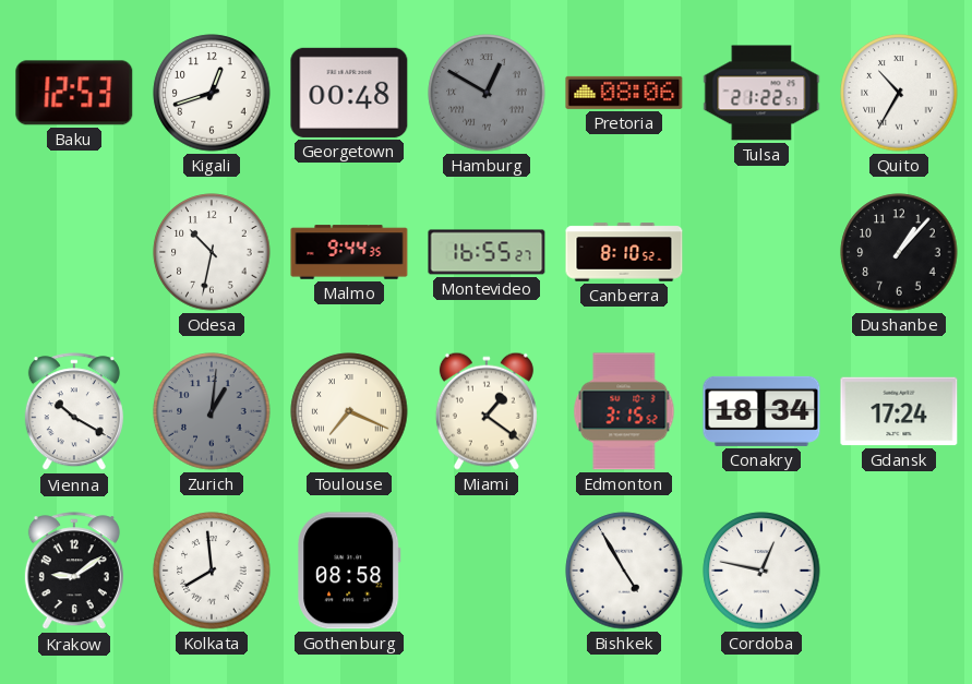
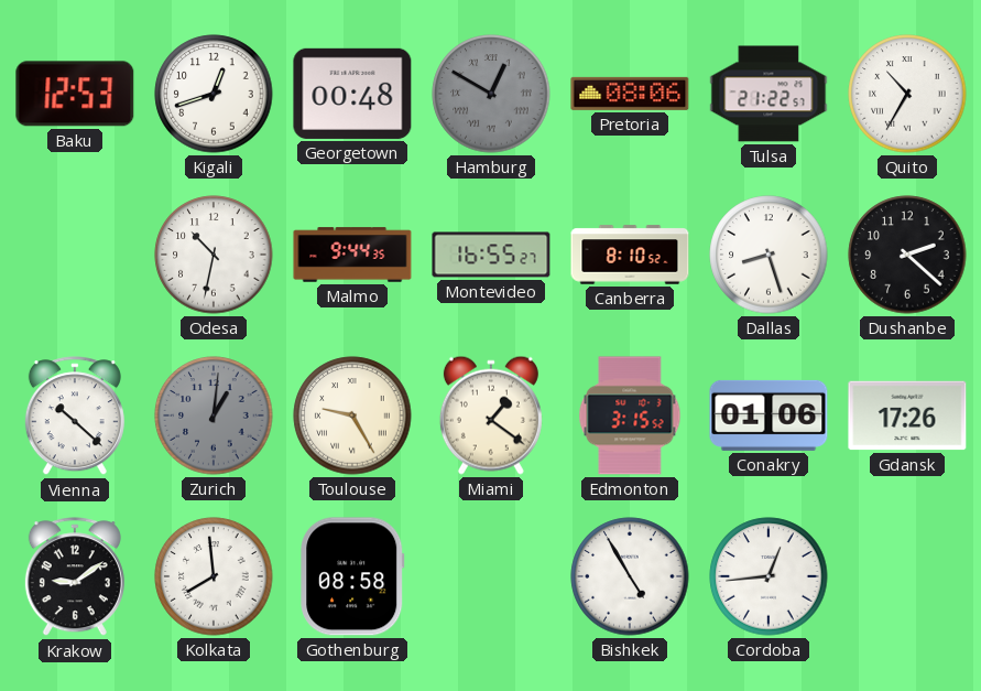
Dallas: none -> 8:27
Dushanbe: 1:07 -> 2:22
Vienna: 10:20 -> 10:22
Toulouse: 7:19 -> 9:25
Conakry: 18:34 -> 01:06
Gdansk: 17:24 -> 17:26
Cordoba: 12:47 -> 12:44
